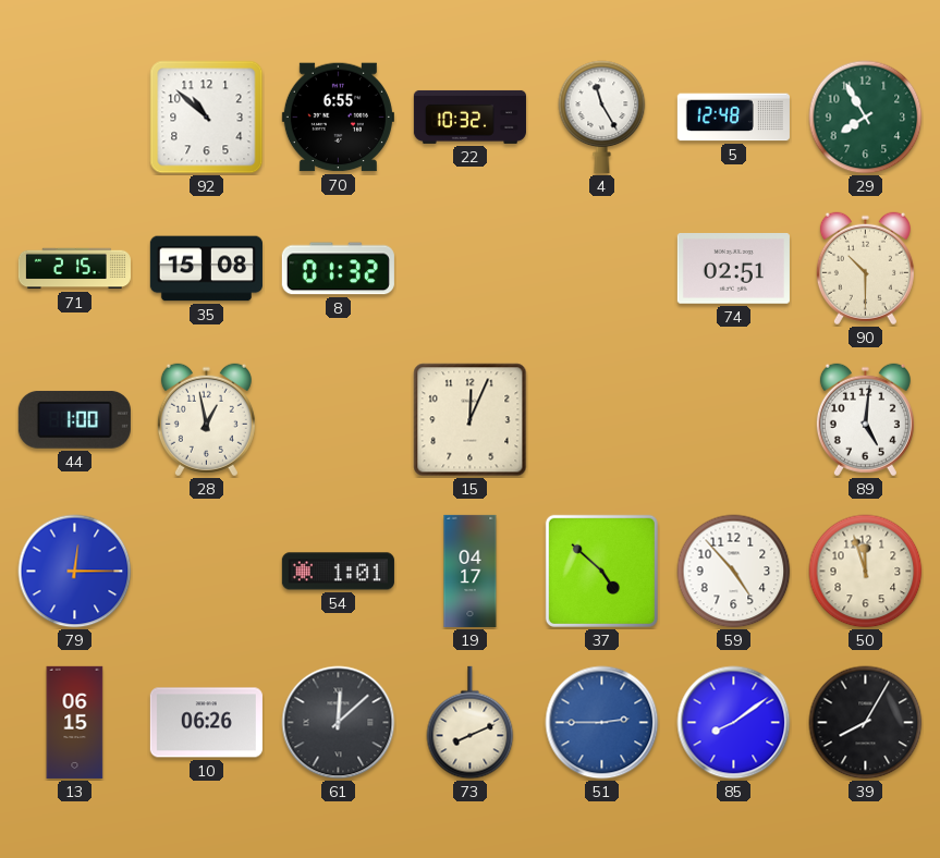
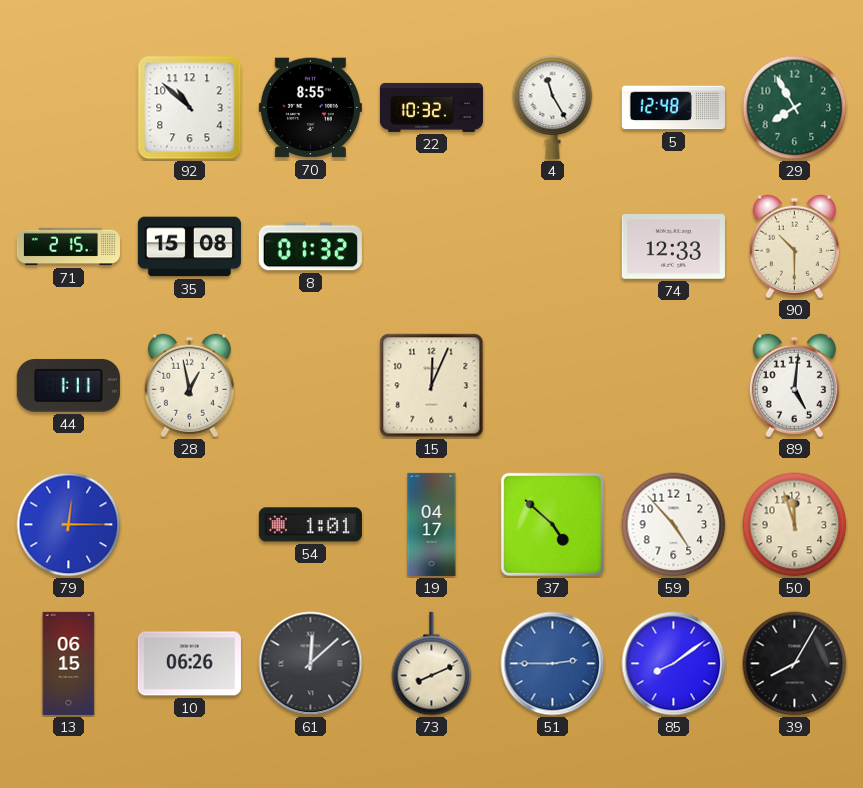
70: 6:55 -> 8:55
74: 02:51 -> 12:33
44: 1:00 -> 1:11
